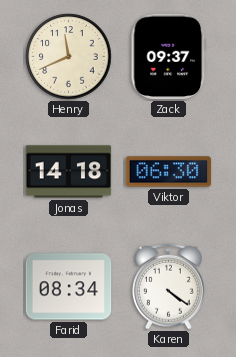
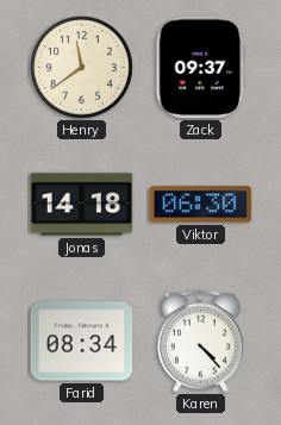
Henry: 11:41 -> 11:39
Karen: 4:21 -> 4:23
